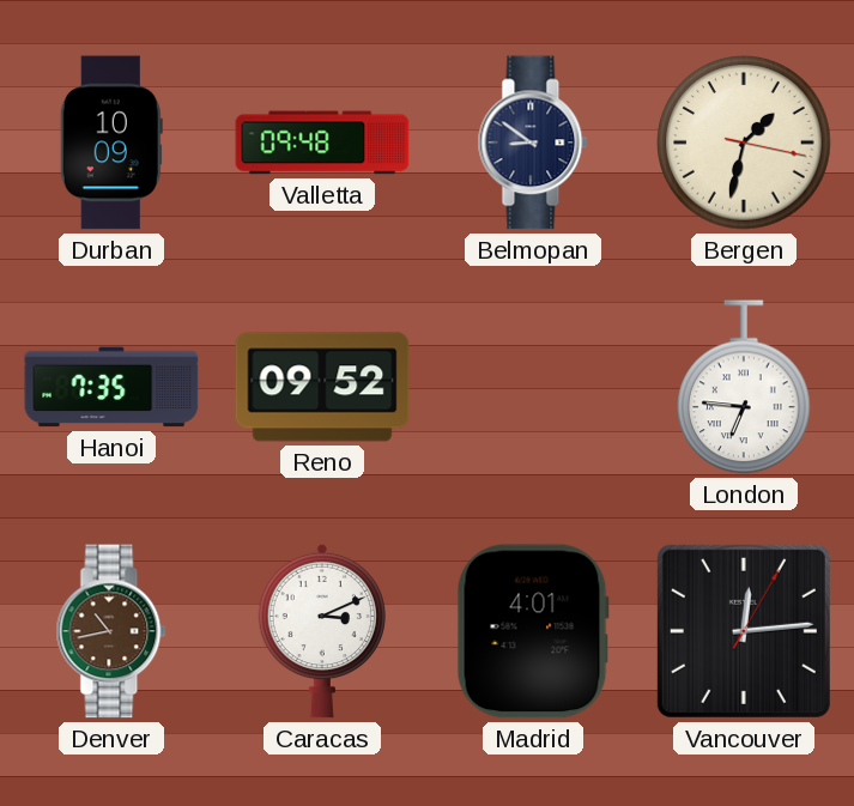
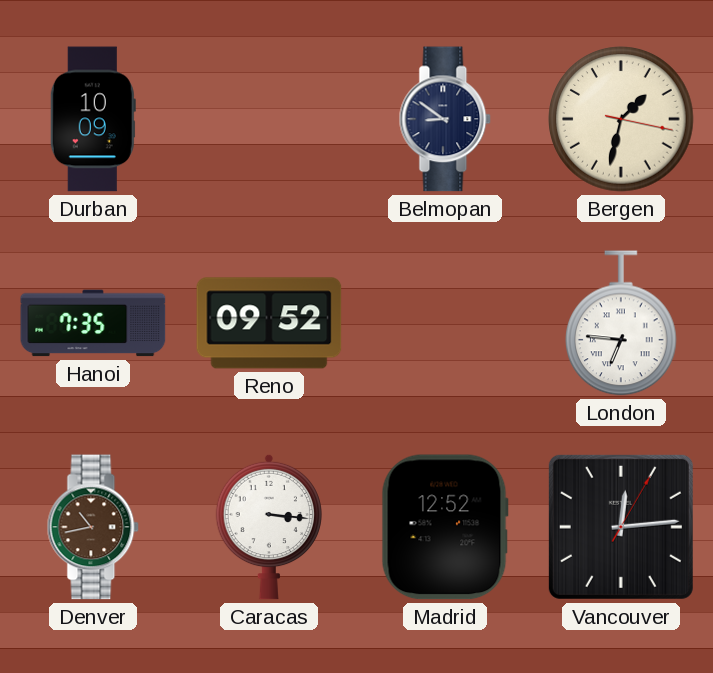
Valletta: 09:48 -> none
Caracas: 3:11 -> 3:16
Madrid: 4:01 -> 12:52
